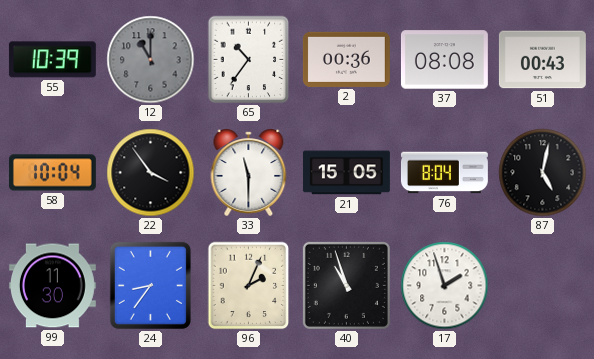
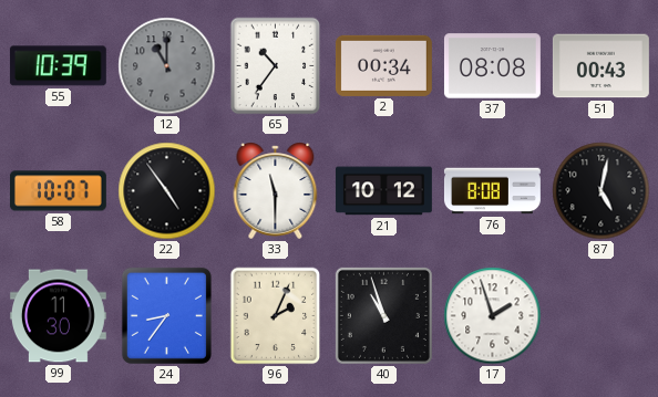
2: 00:36 -> 00:34
58: 10:04 -> 10:07
22: 3:54 -> 4:54
21: 15:05 -> 10:12
76: 8:04 -> 8:08
